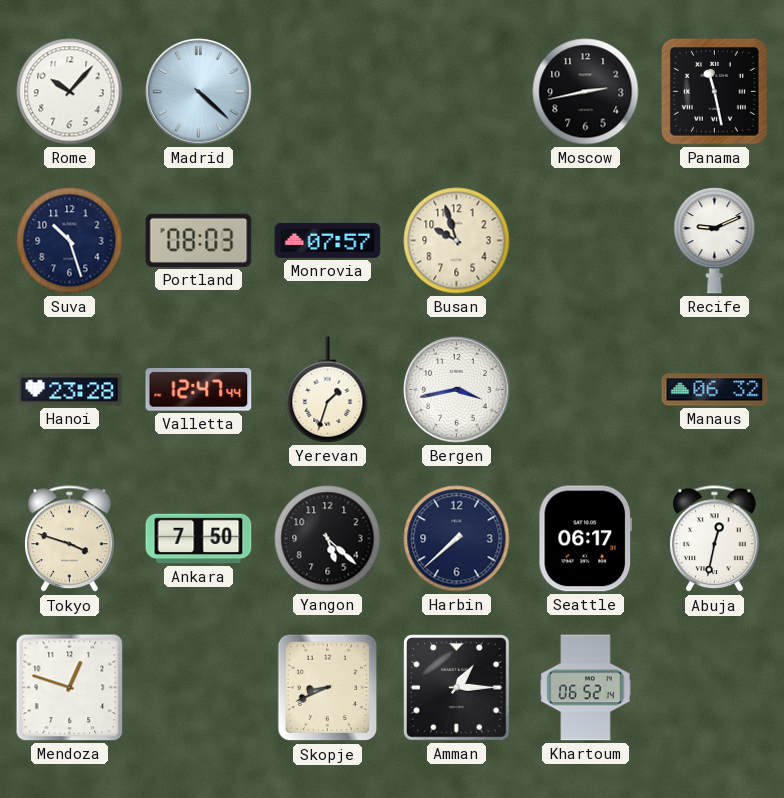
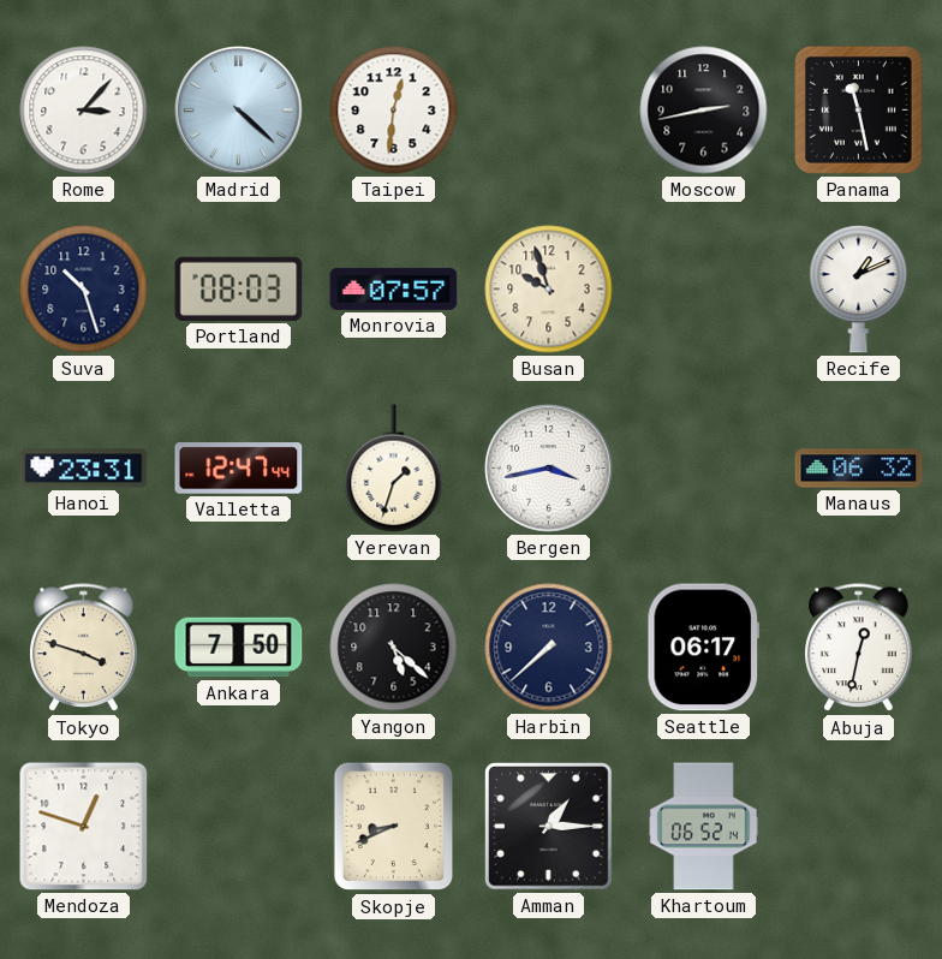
Rome: 10:07 -> 3:07
Taipei: none -> 12:31
Recife: 9:11 -> 1:11
Hanoi: 23:28 -> 23:31
